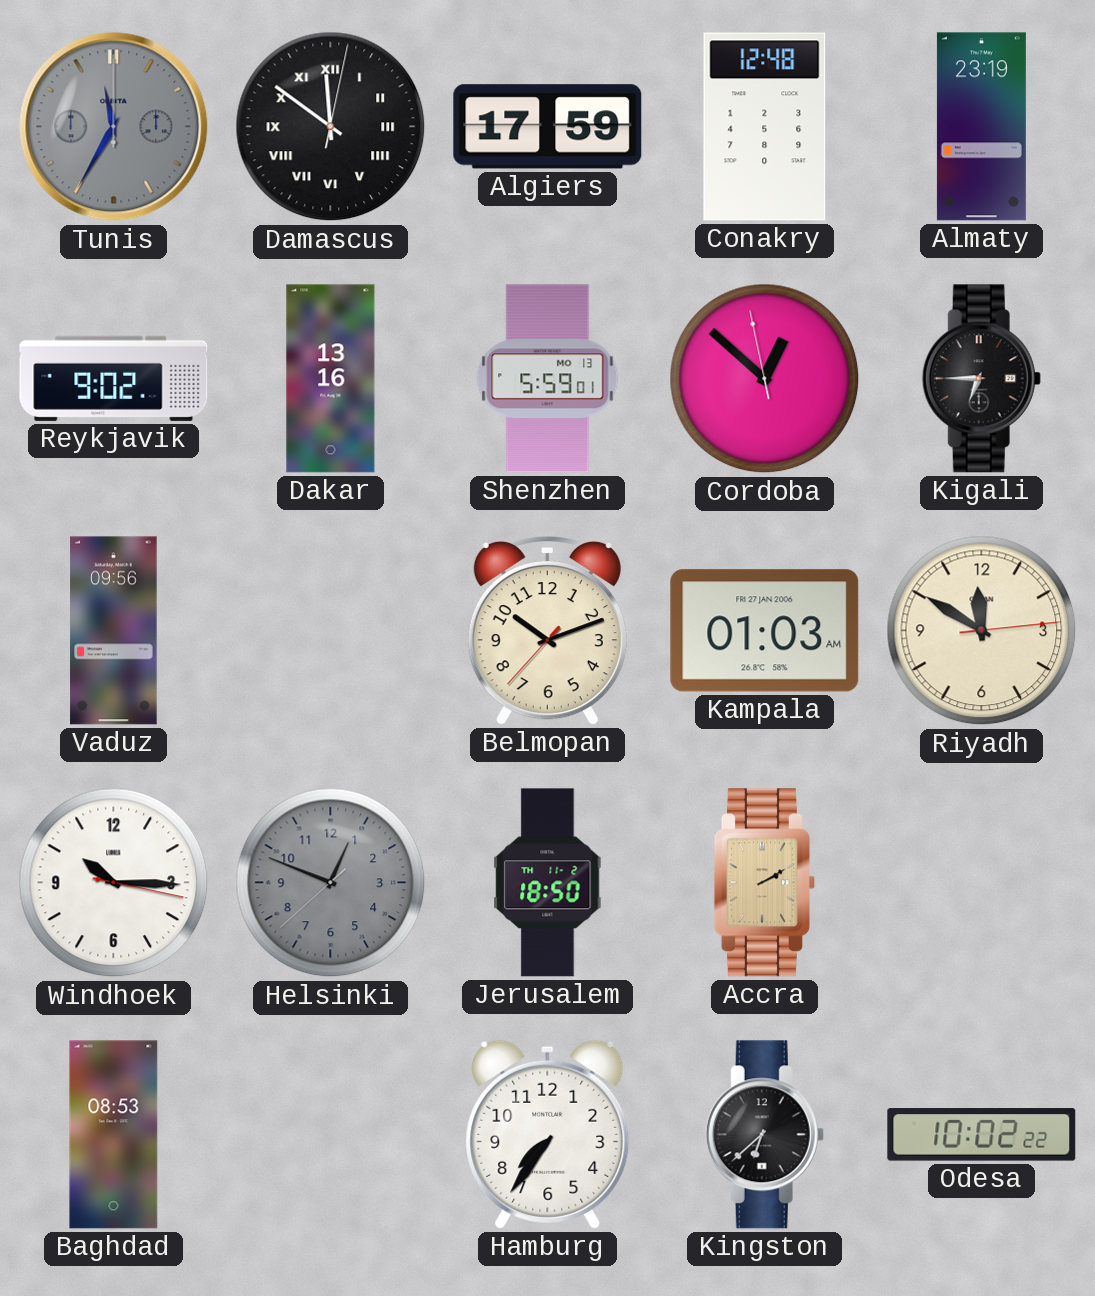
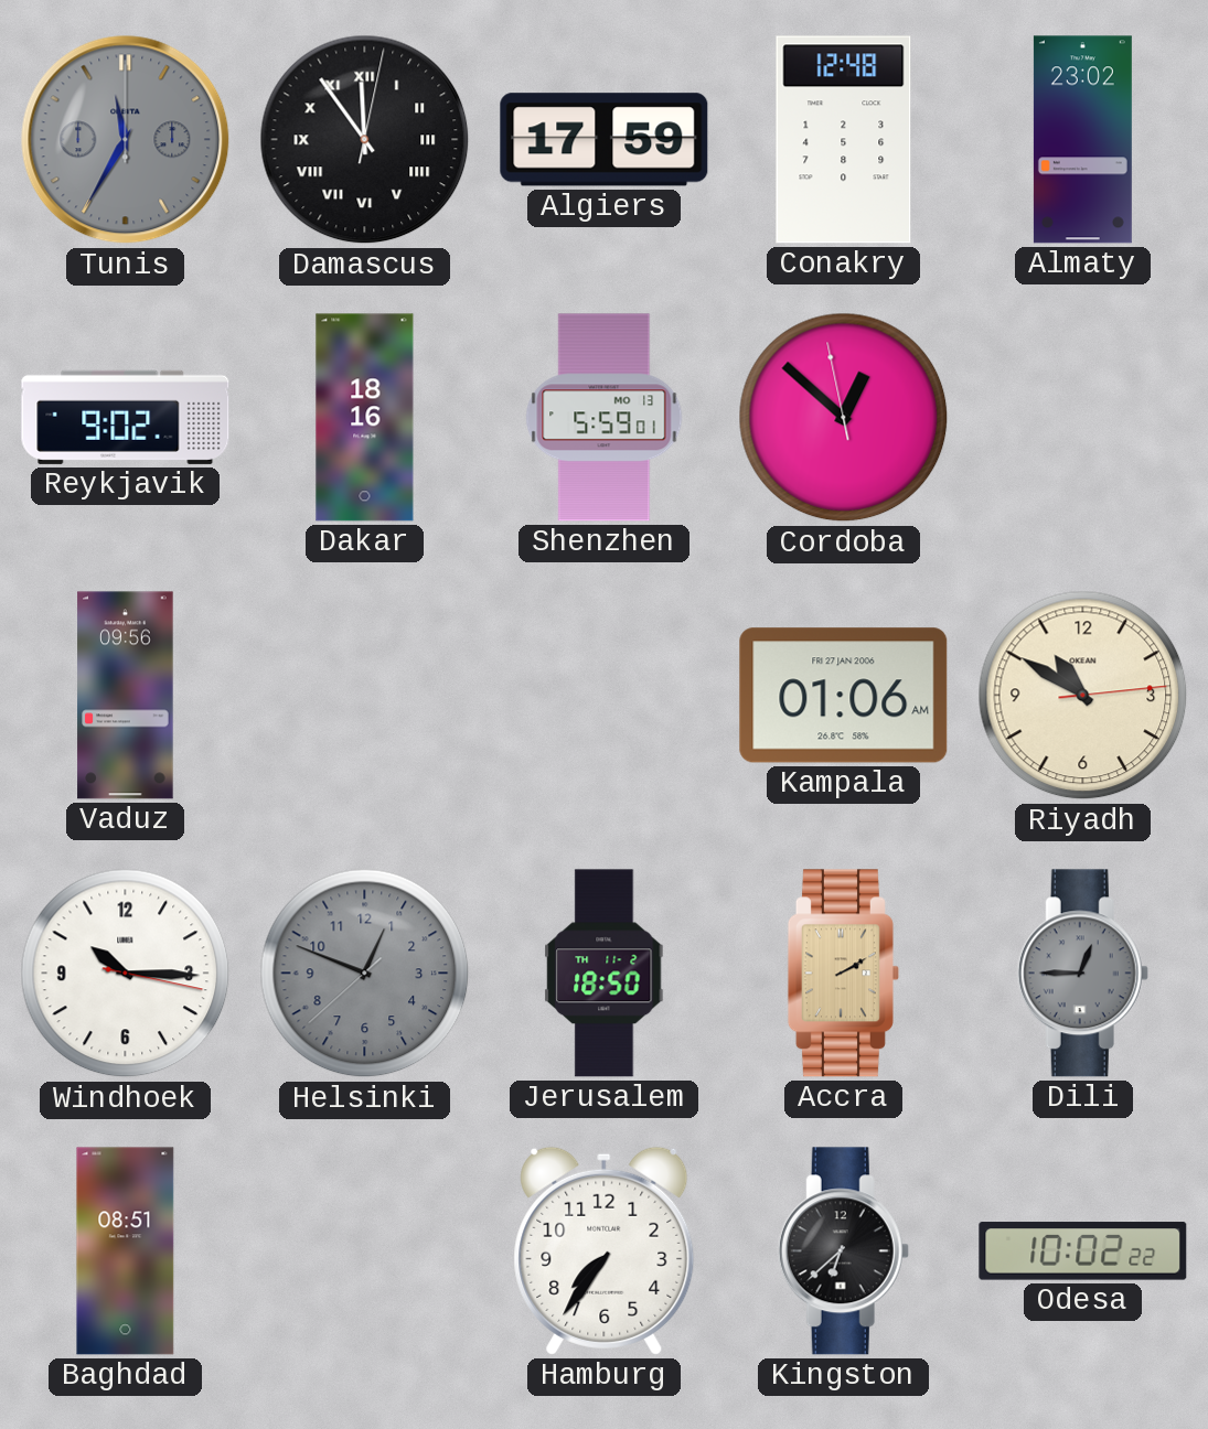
Damascus: 11:51 -> 11:54
Almaty: 23:19 -> 23:02
Dakar: 13:16 -> 18:16
Kigali: 6:45 -> none
Belmopan: 10:11 -> none
Kampala: 01:03 -> 01:06
Riyadh: 11:50 -> 10:50
Dili: none -> 12:45
Baghdad: 08:53 -> 08:51
